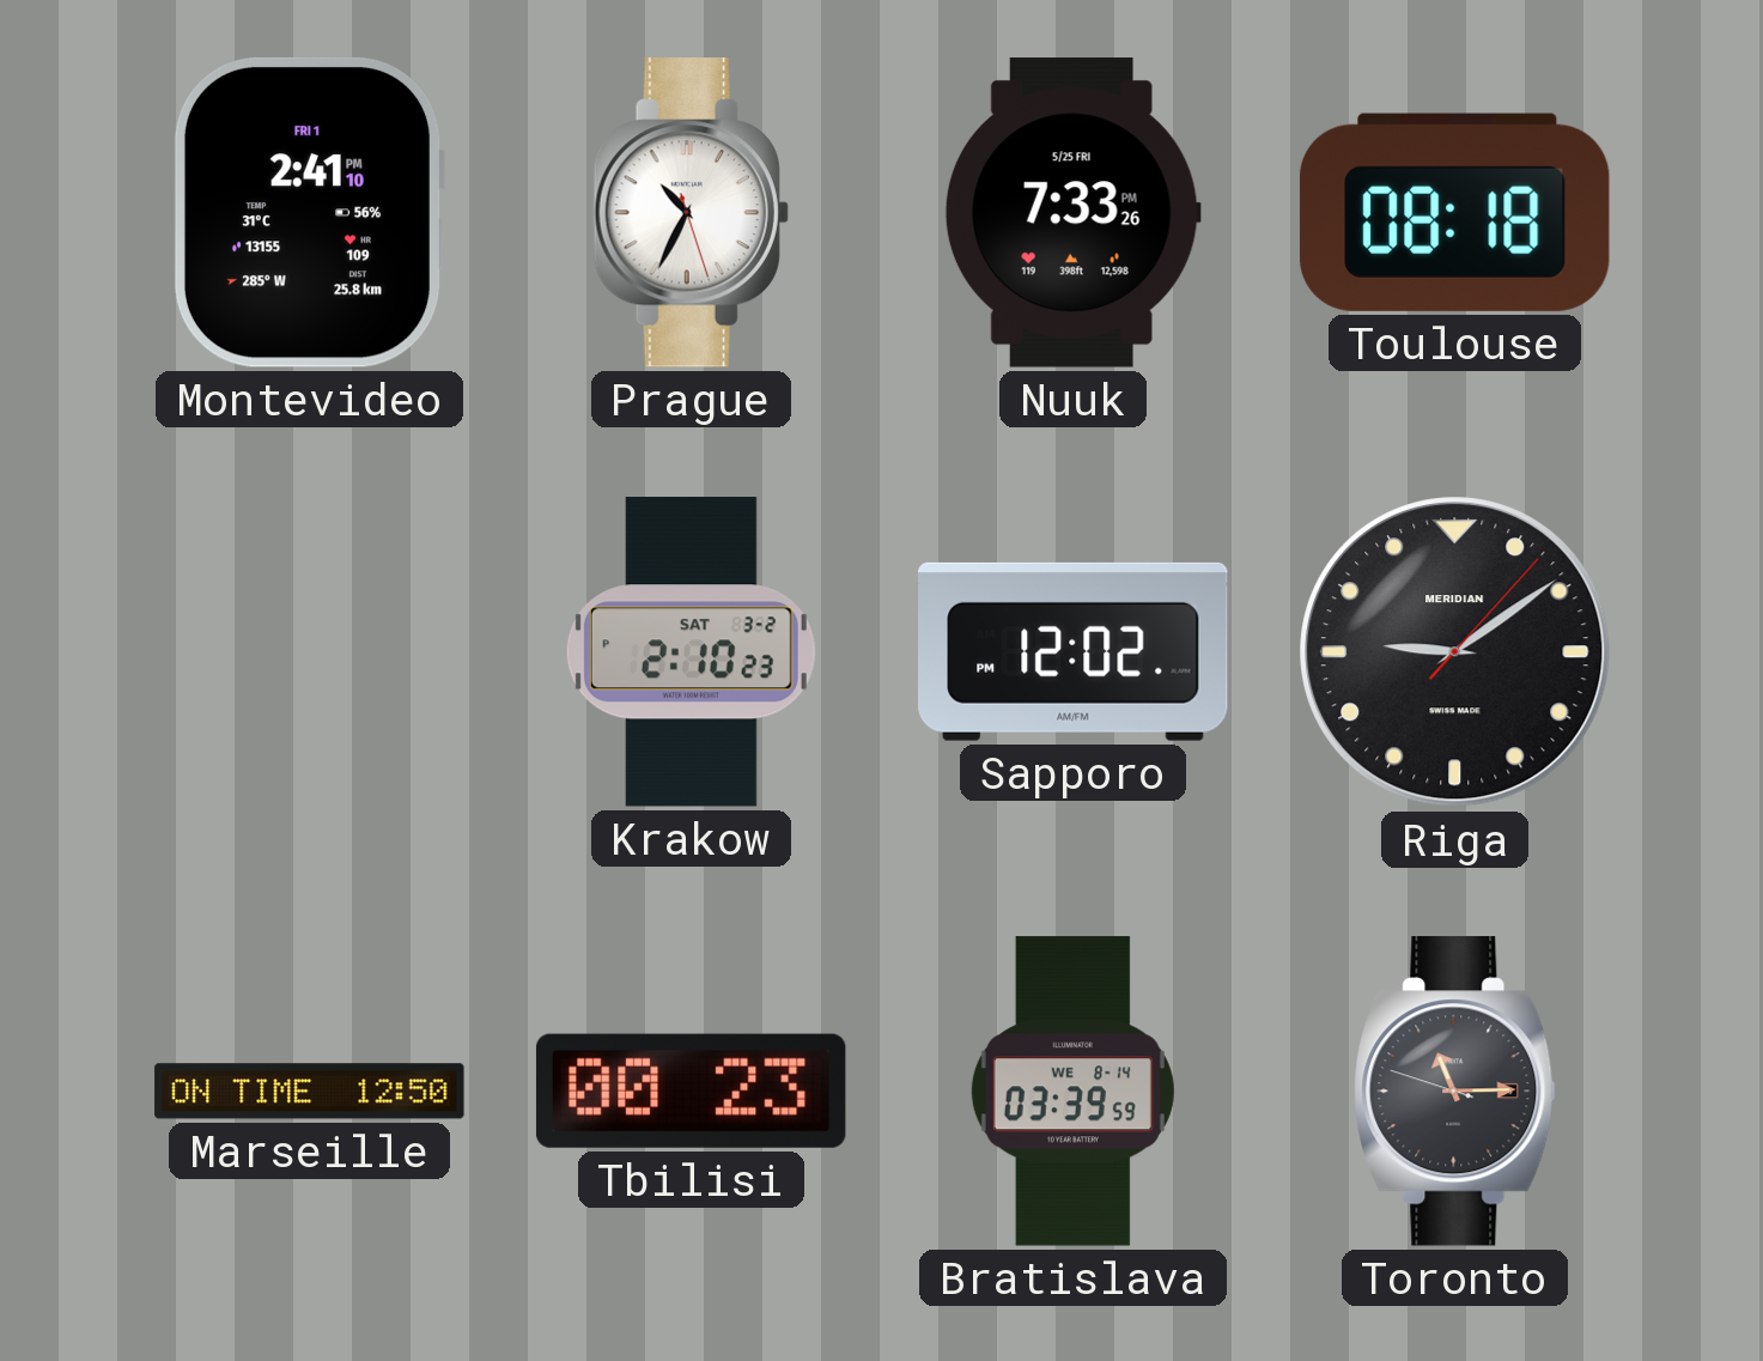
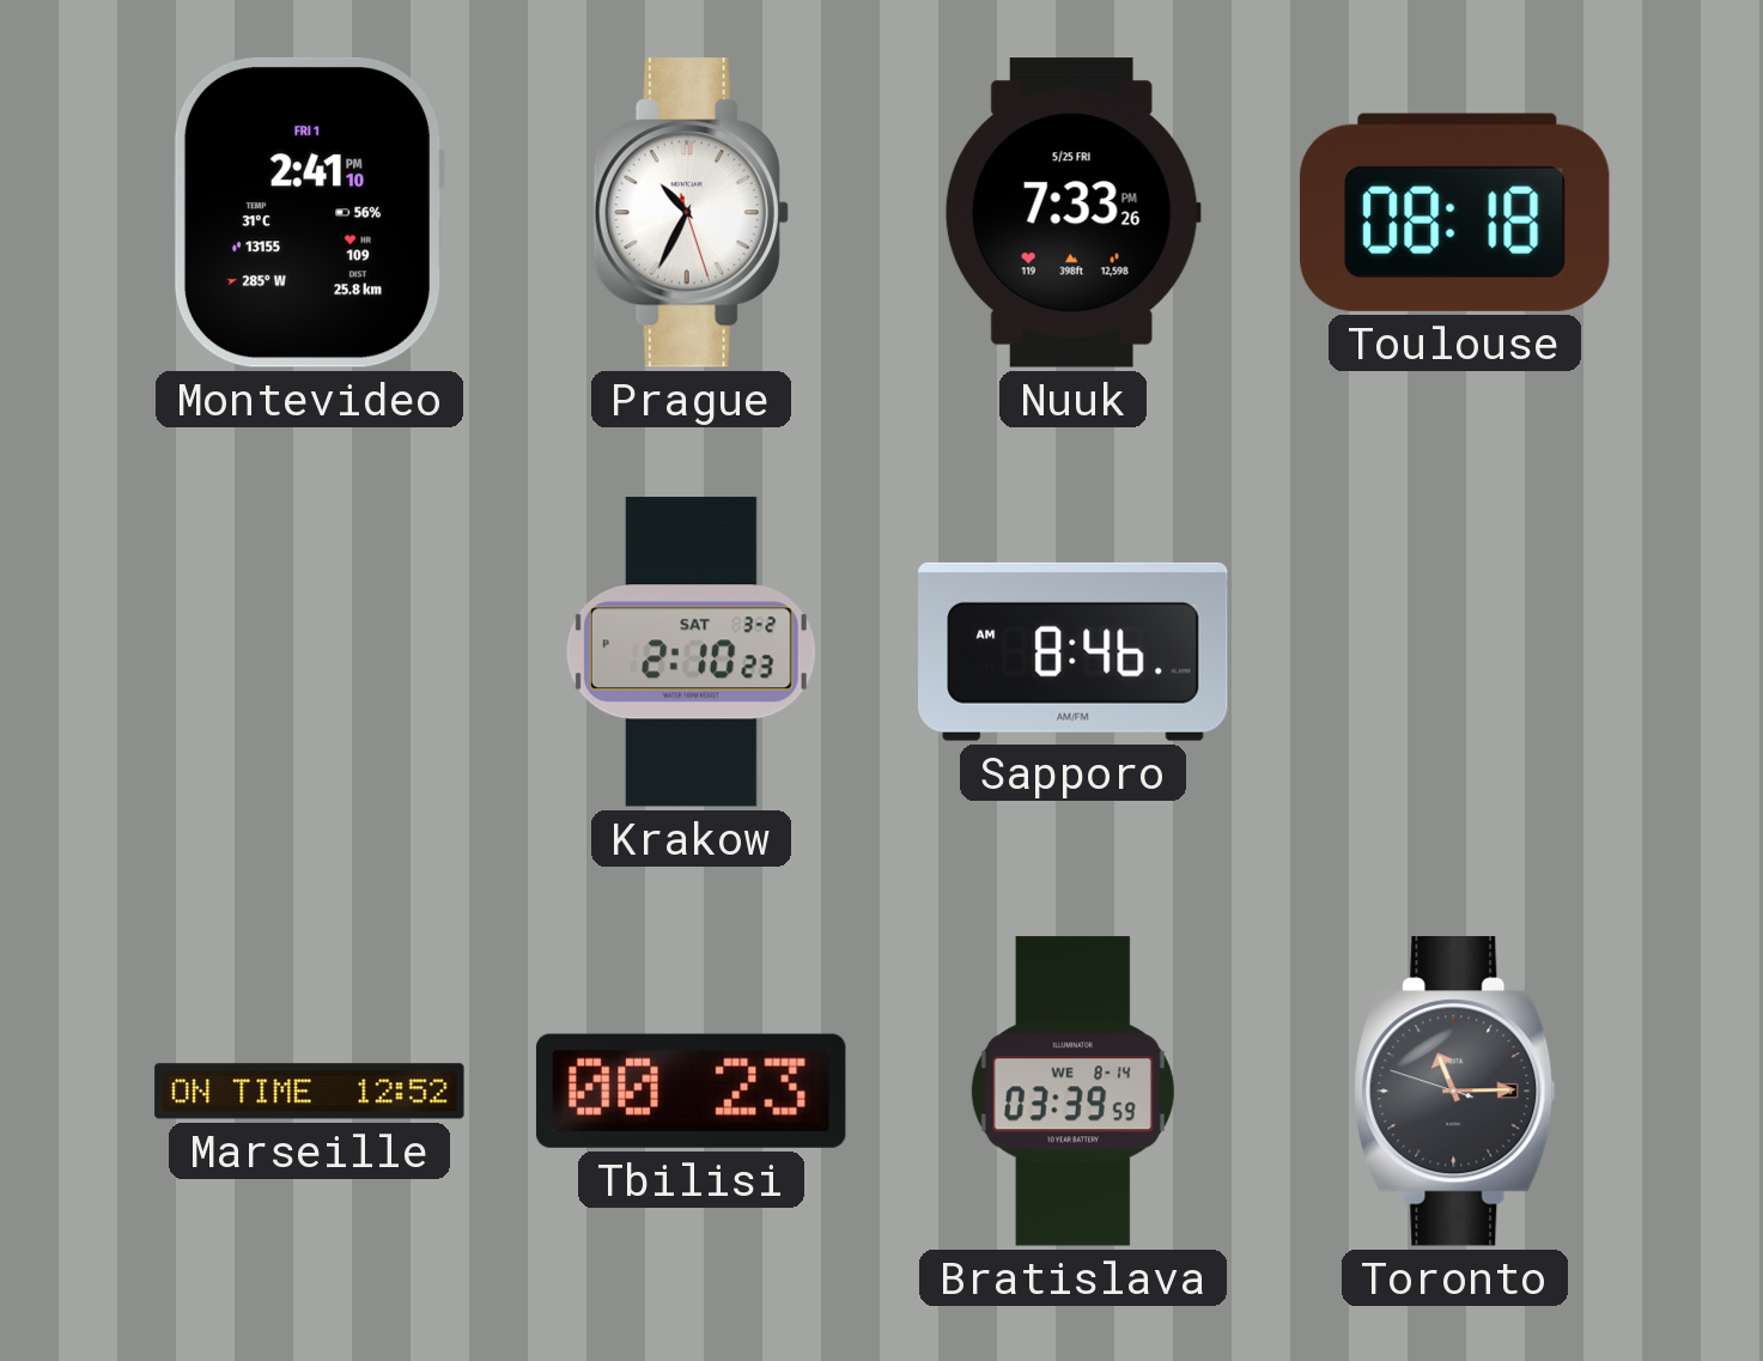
Sapporo: 12:02 -> 8:46
Riga: 9:09 -> none
Marseille: 12:50 -> 12:52
